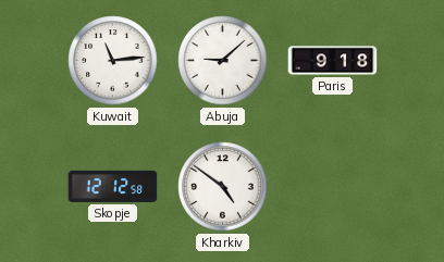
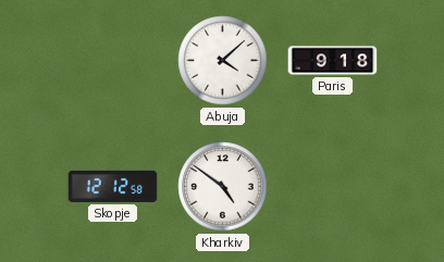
Kuwait: 11:14 -> none
Abuja: 9:08 -> 4:08
